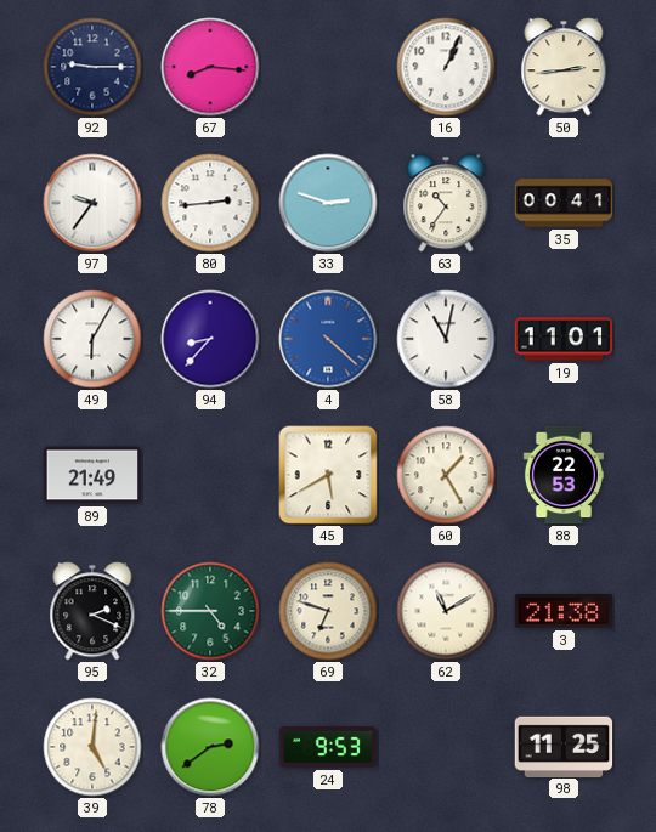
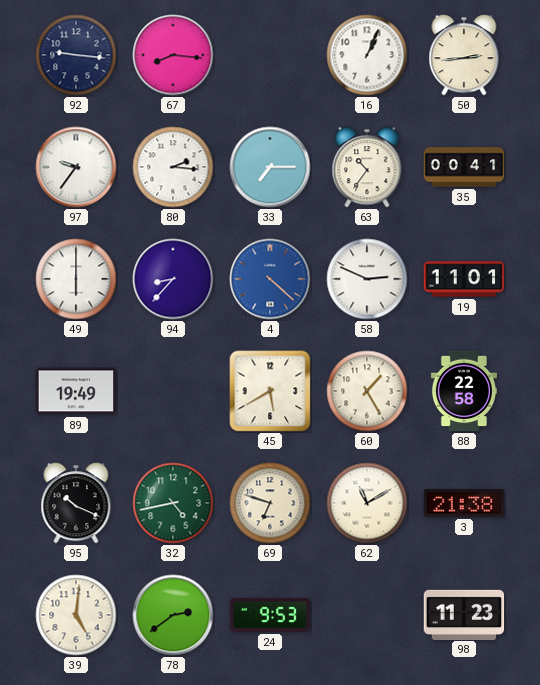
92: 9:15 -> 9:16
80: 2:44 -> 2:16
33: 2:48 -> 7:15
49: 6:05 -> 6:00
58: 11:02 -> 2:49
89: 21:49 -> 19:49
88: 22:53 -> 22:58
95: 2:19 -> 10:19
32: 4:45 -> 4:43
98: 11:25 -> 11:23
